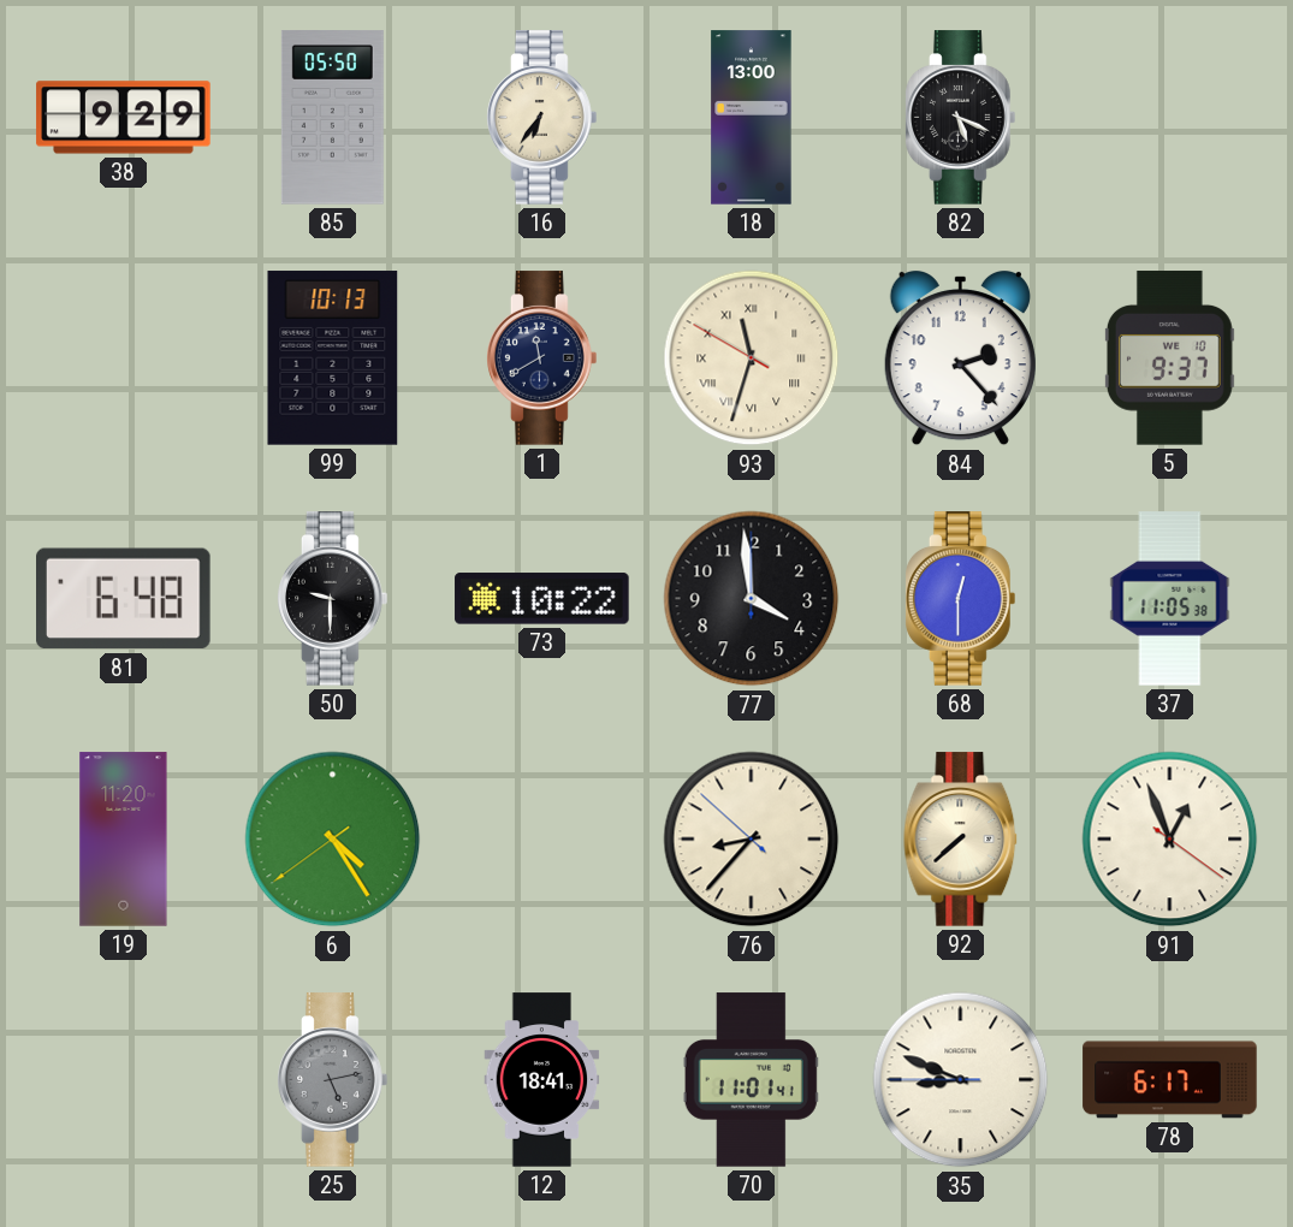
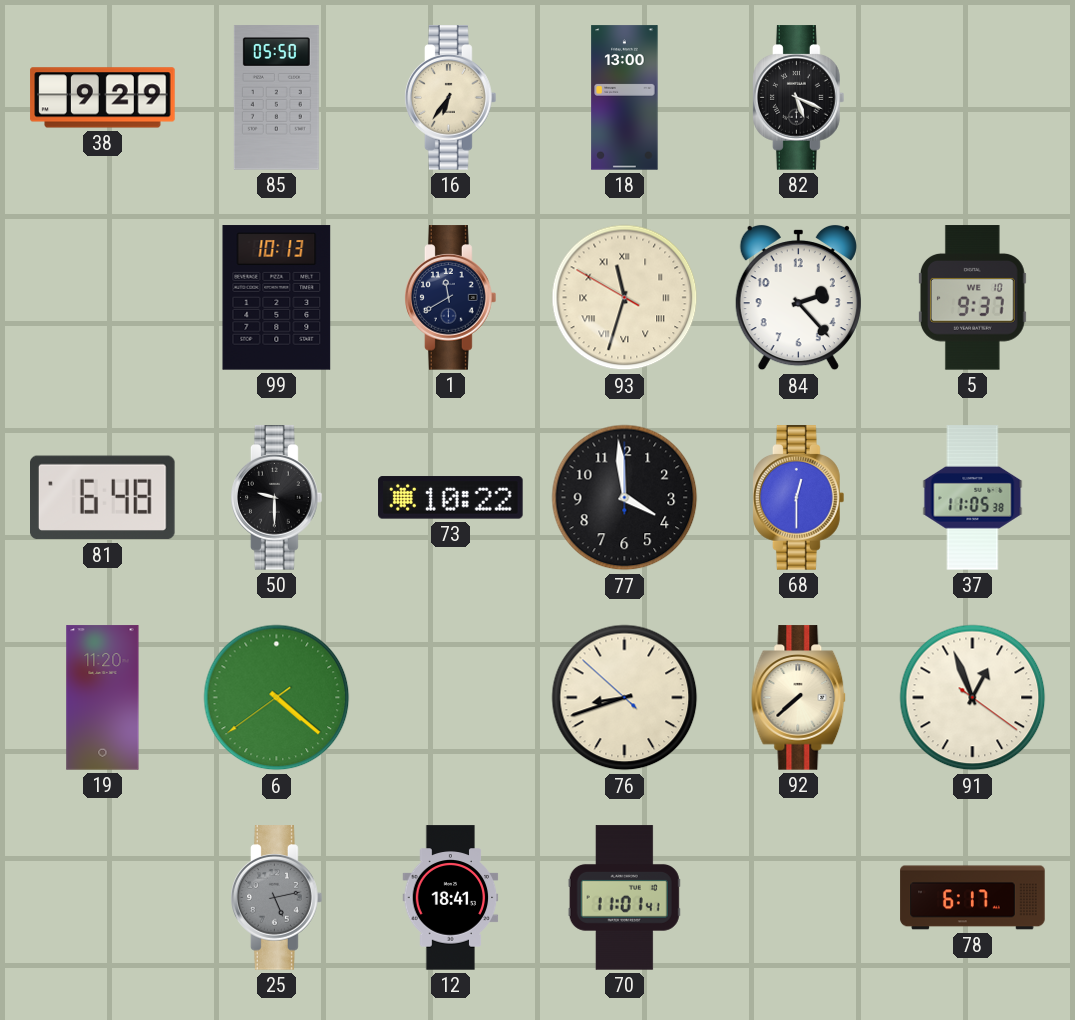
6: 4:24 -> 4:21
76: 8:36 -> 8:41
35: 8:48 -> none
